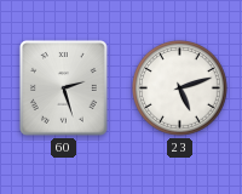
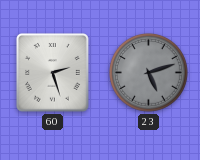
23 dial: white -> grey
